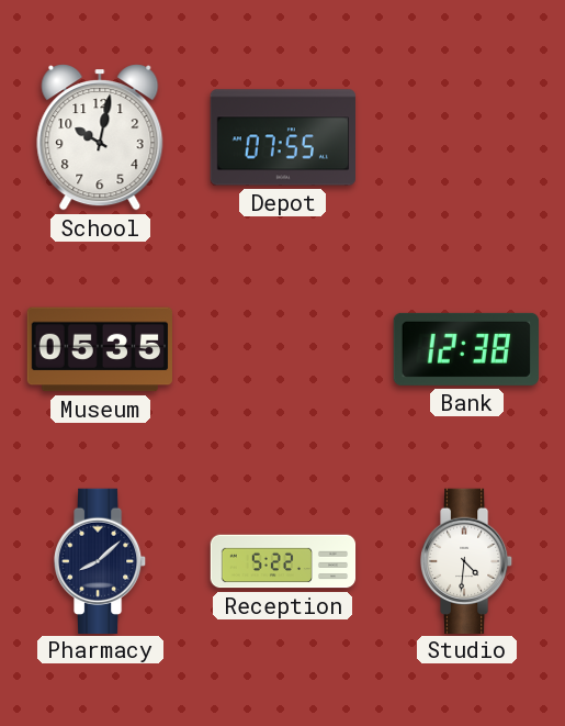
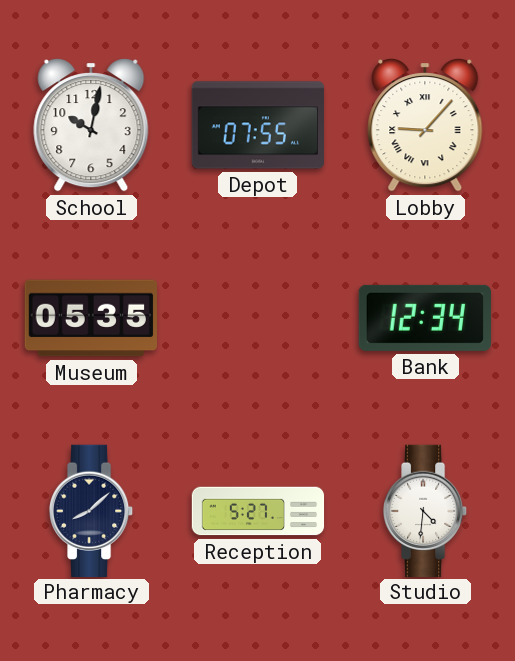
Lobby: none -> 9:07
Bank: 12:38 -> 12:34
Reception: 5:22 -> 5:27
